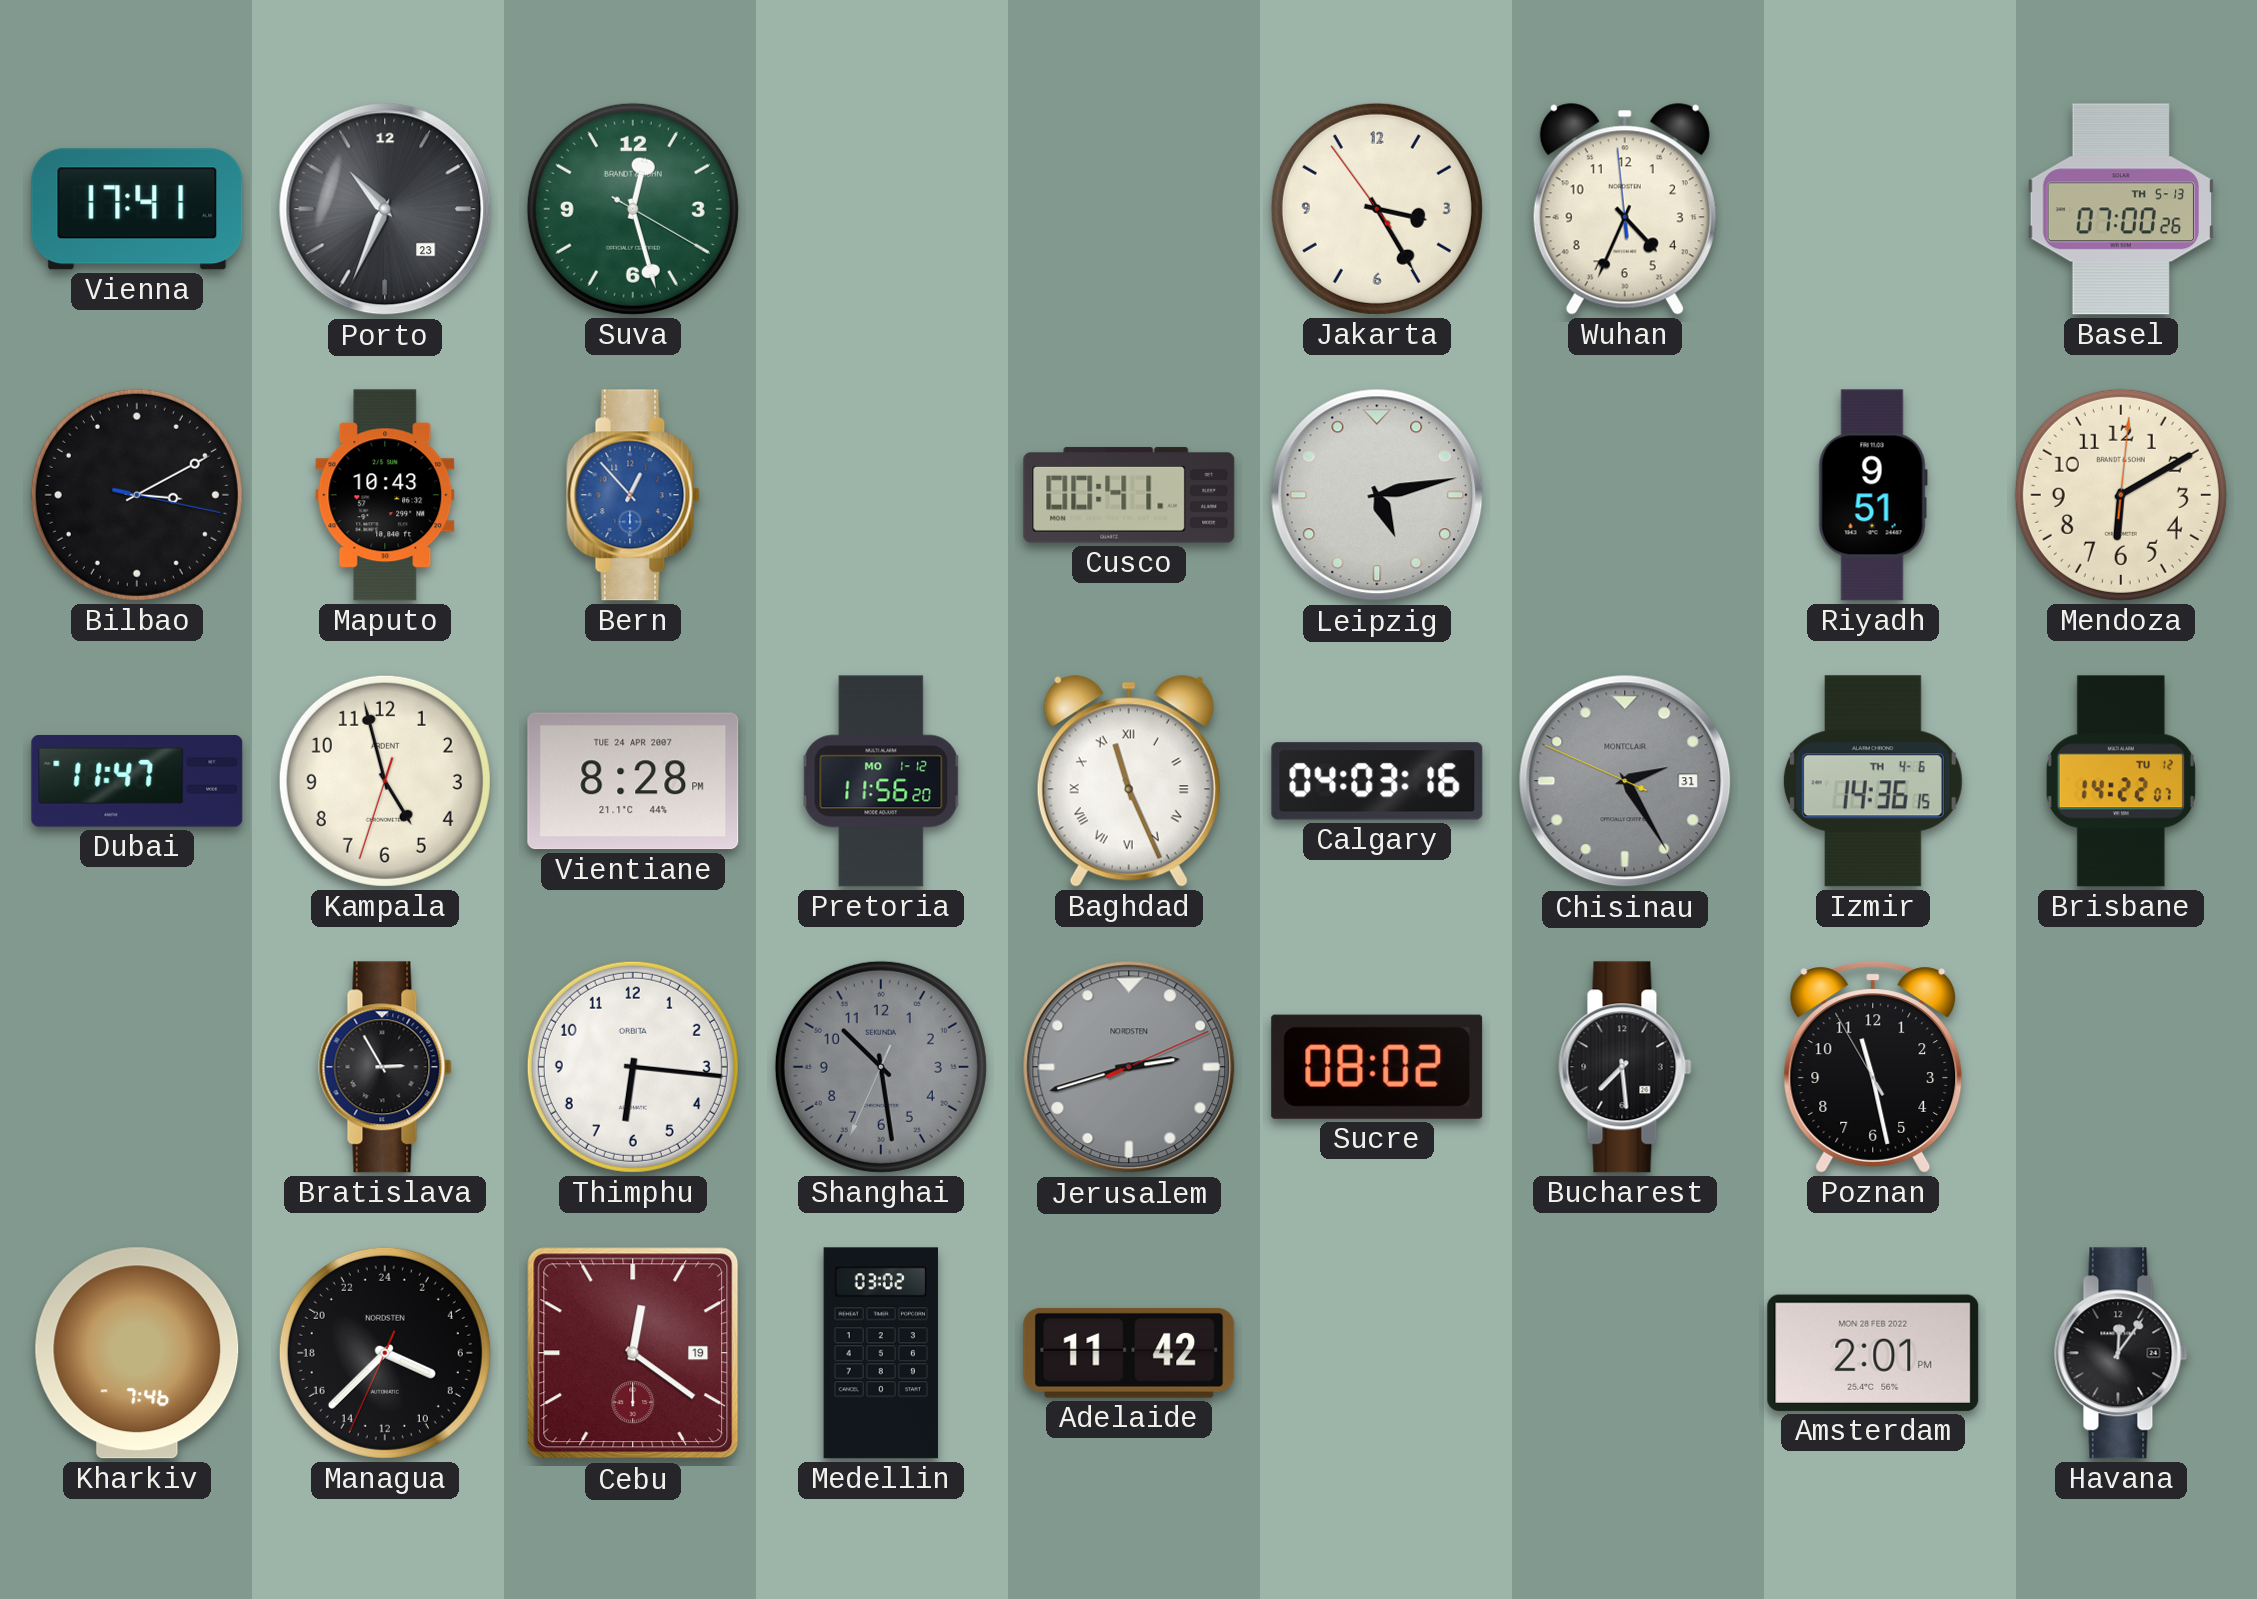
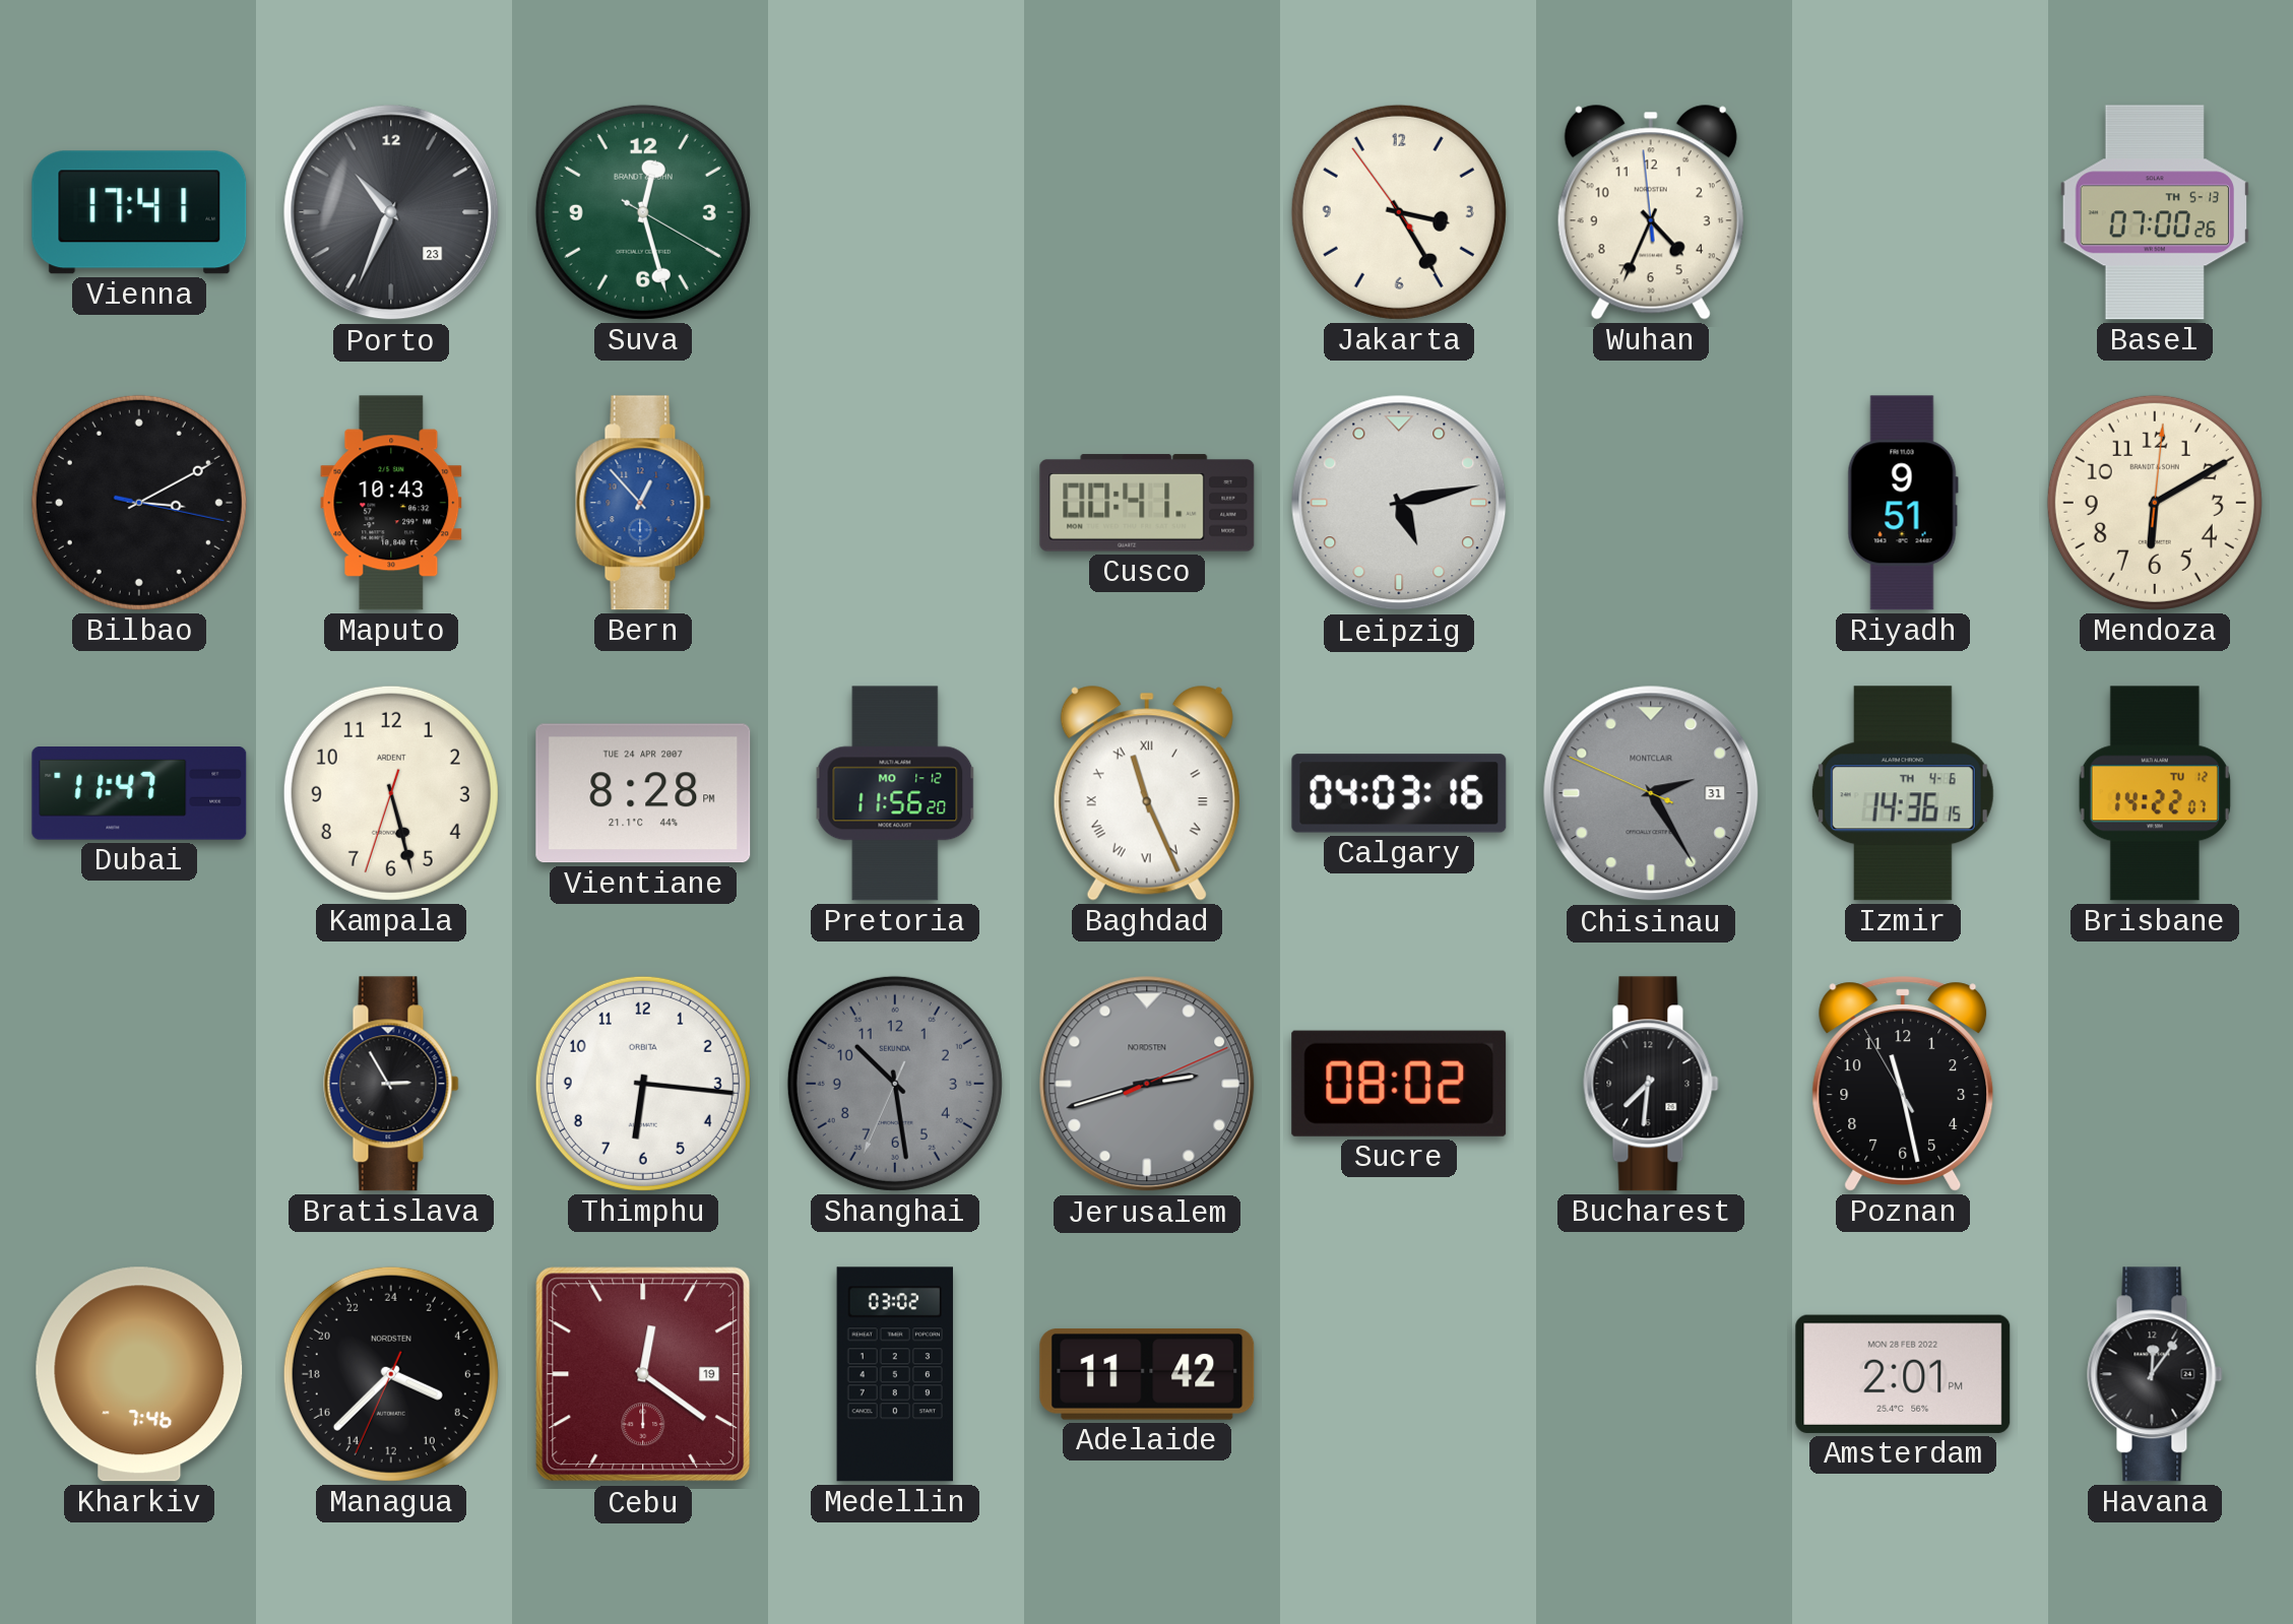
Kampala: 4:57 -> 5:27
Bucharest: 7:29 -> 7:31
